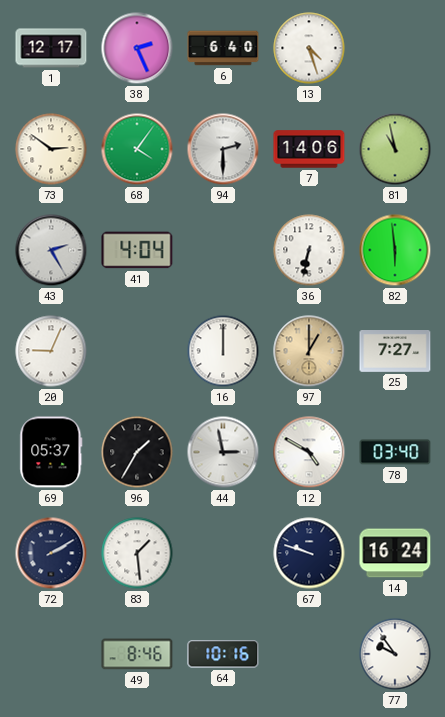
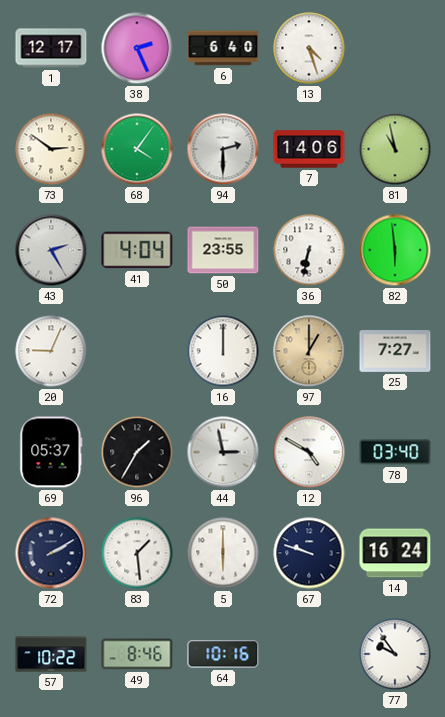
50: none -> 23:55
5: none -> 6:00
57: none -> 10:22
